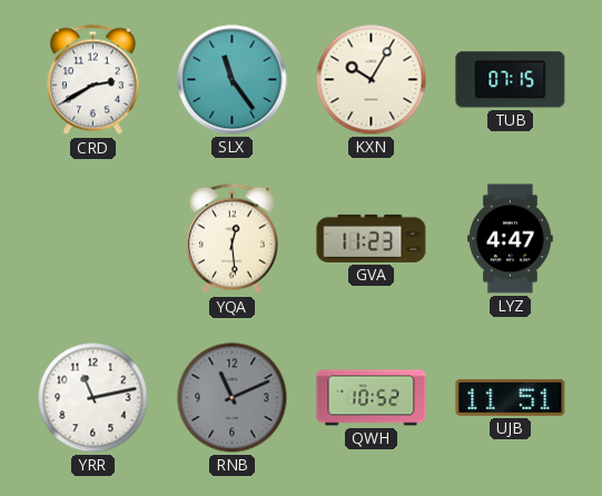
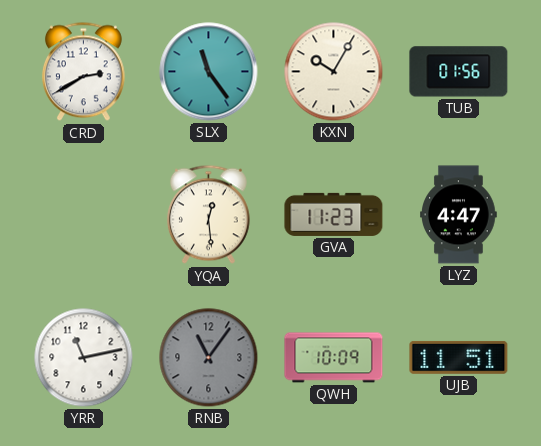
TUB: 07:15 -> 01:56
RNB: 11:11 -> 11:06
QWH: 10:52 -> 10:09
